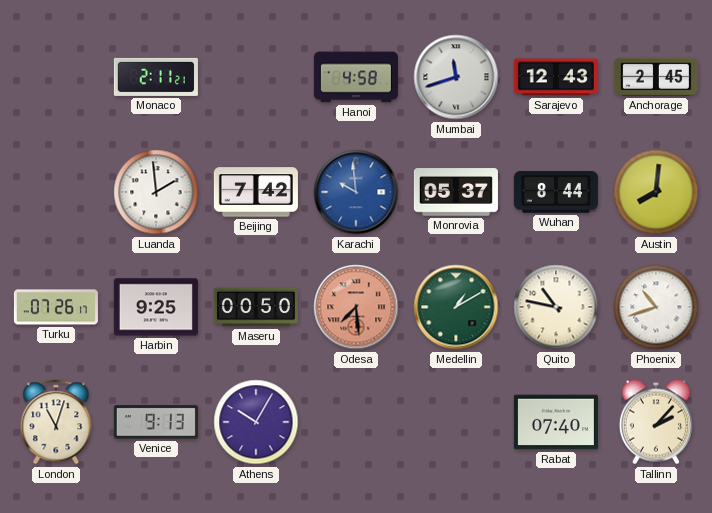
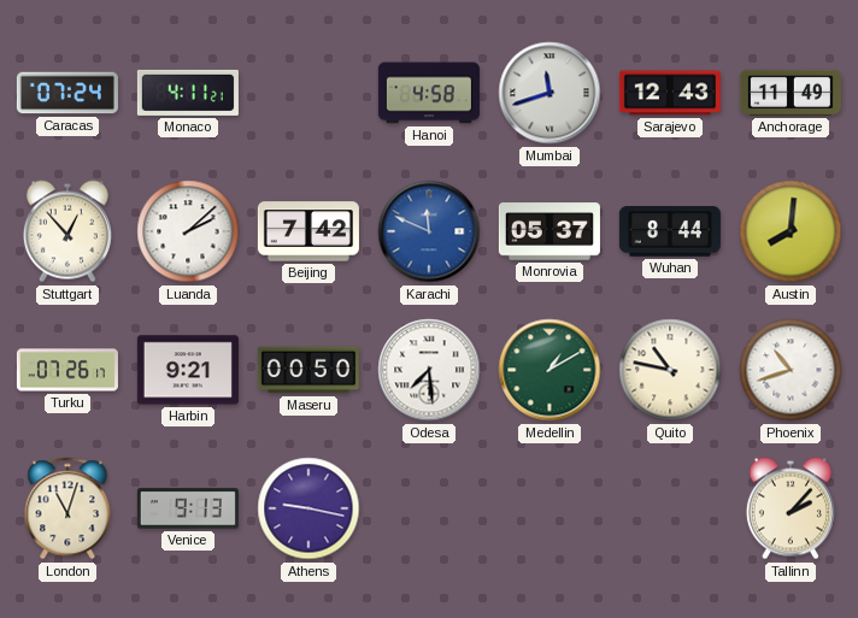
Caracas: none -> 07:24
Monaco: 2:11 -> 4:11
Anchorage: 2:45 -> 11:49
Stuttgart: none -> 12:53
Luanda: 1:59 -> 2:08
Karachi: 9:59 -> 11:49
Harbin: 9:25 -> 9:21
Odesa dial: salmon -> white
Athens: 10:05 -> 9:17
Rabat: 07:40 -> none
